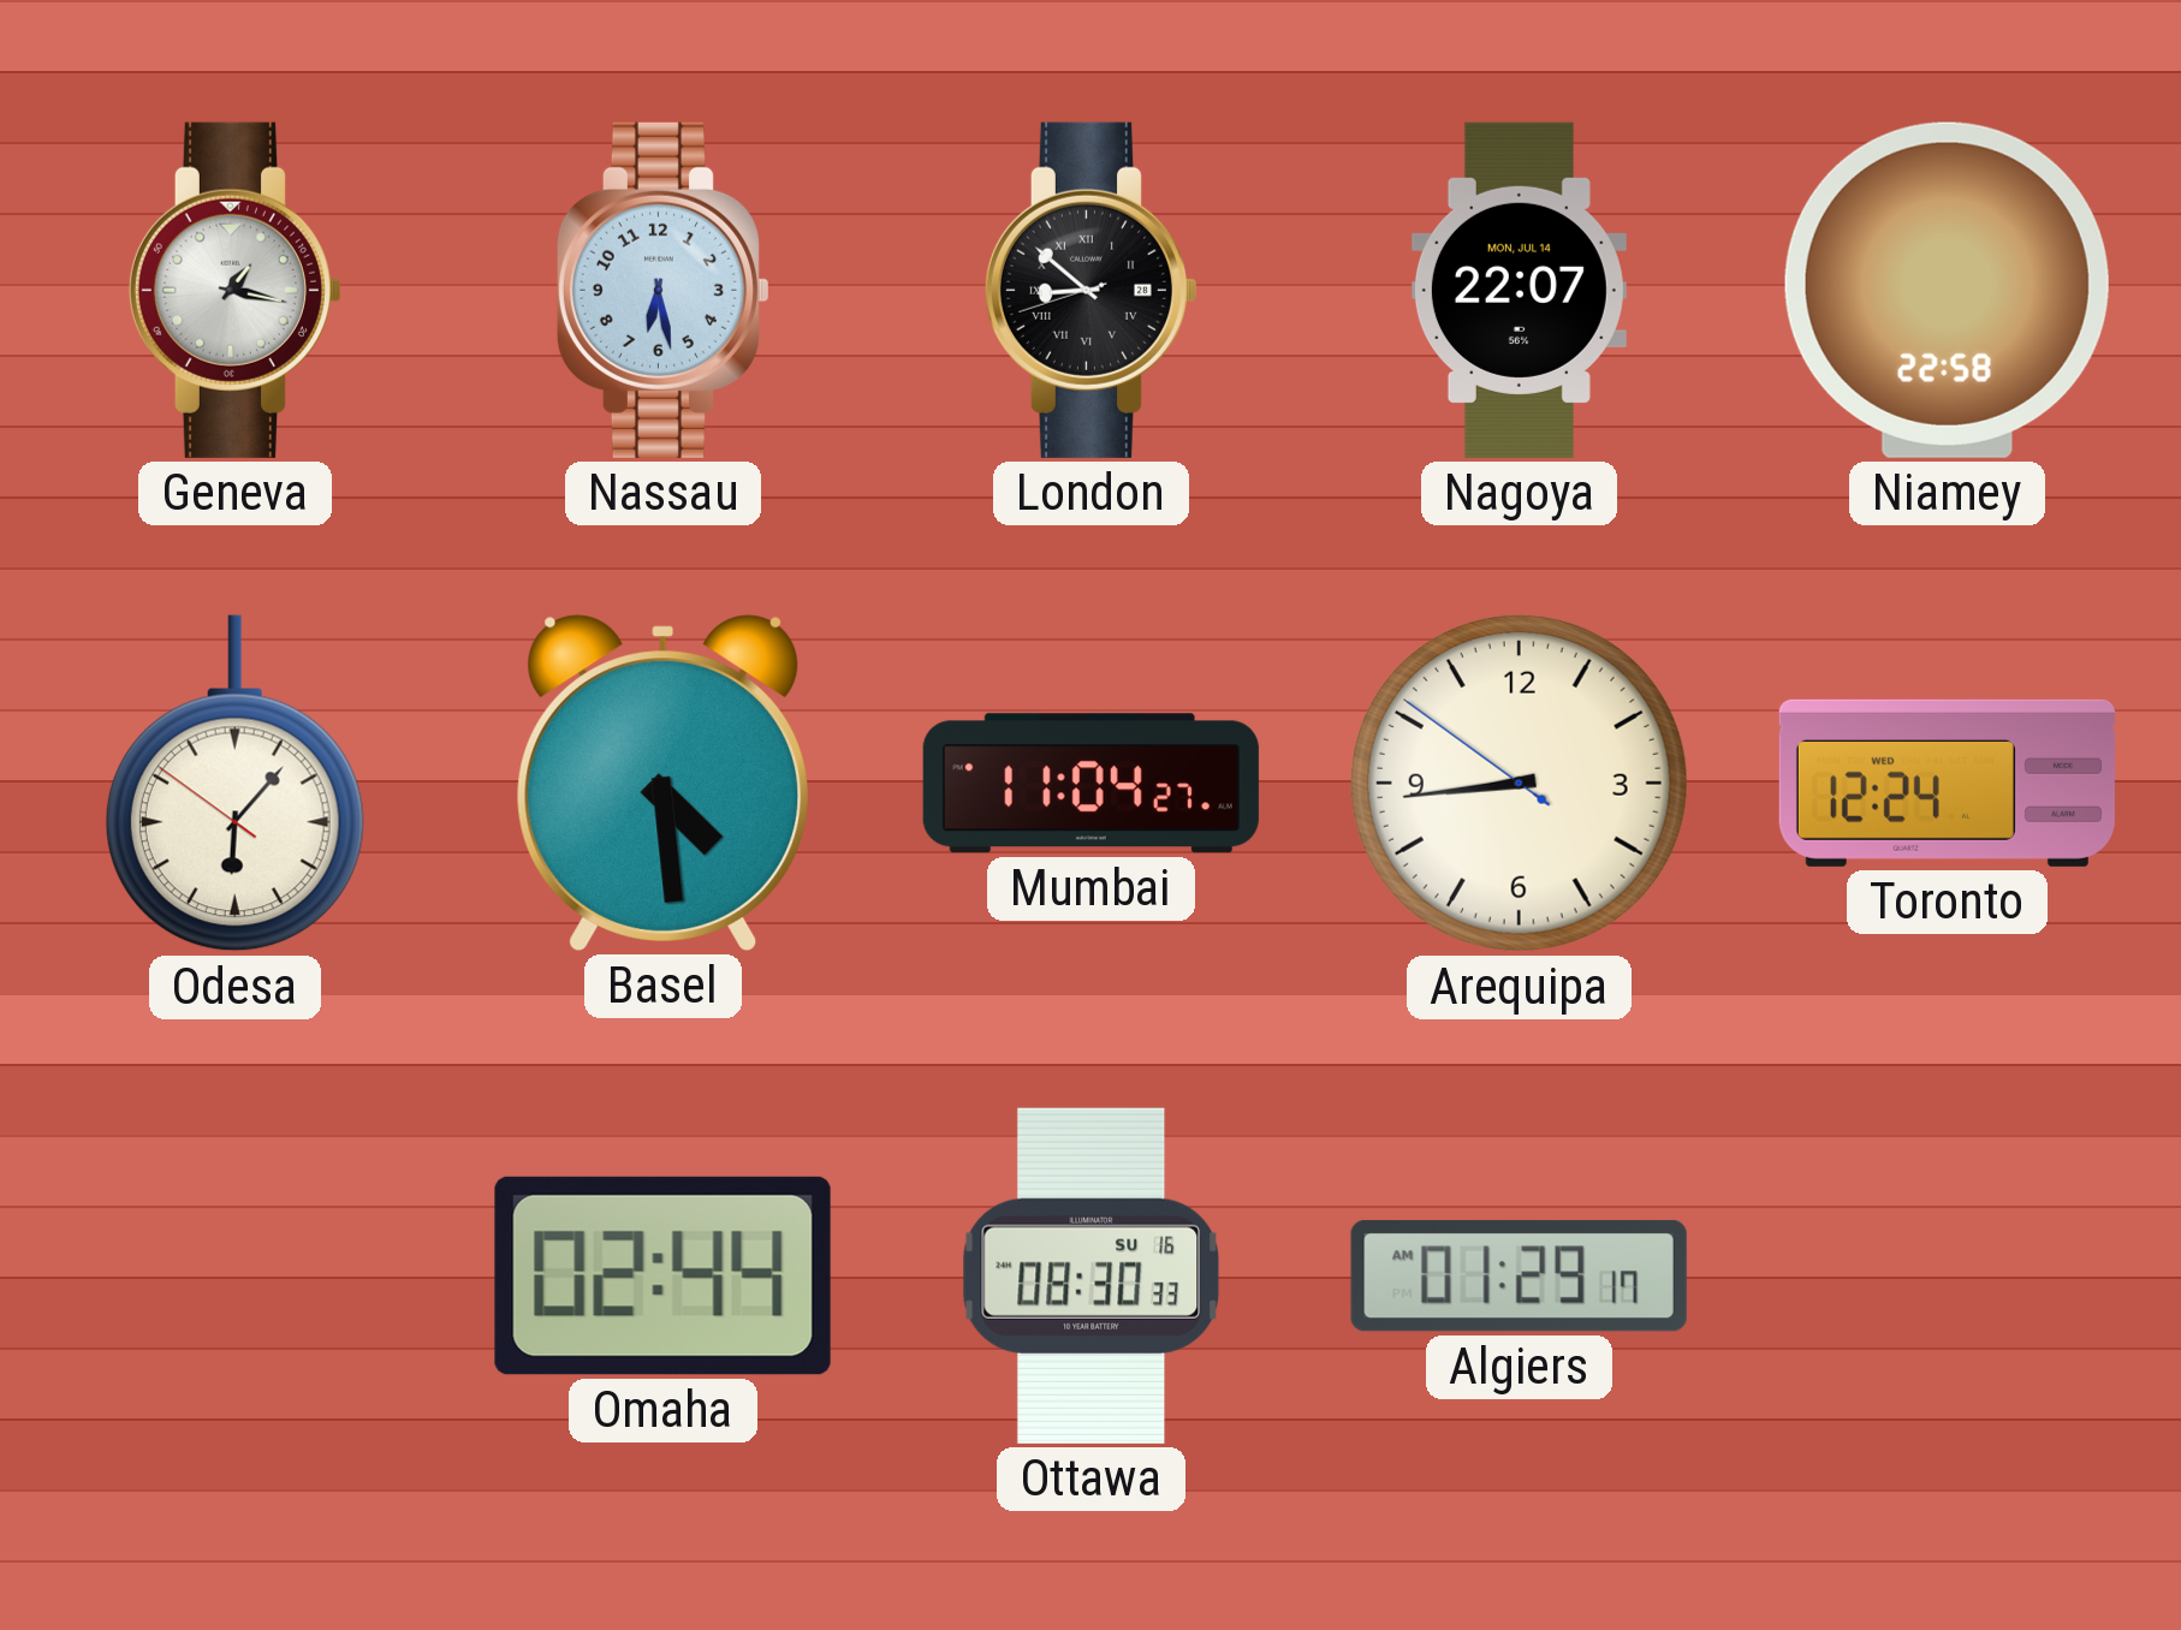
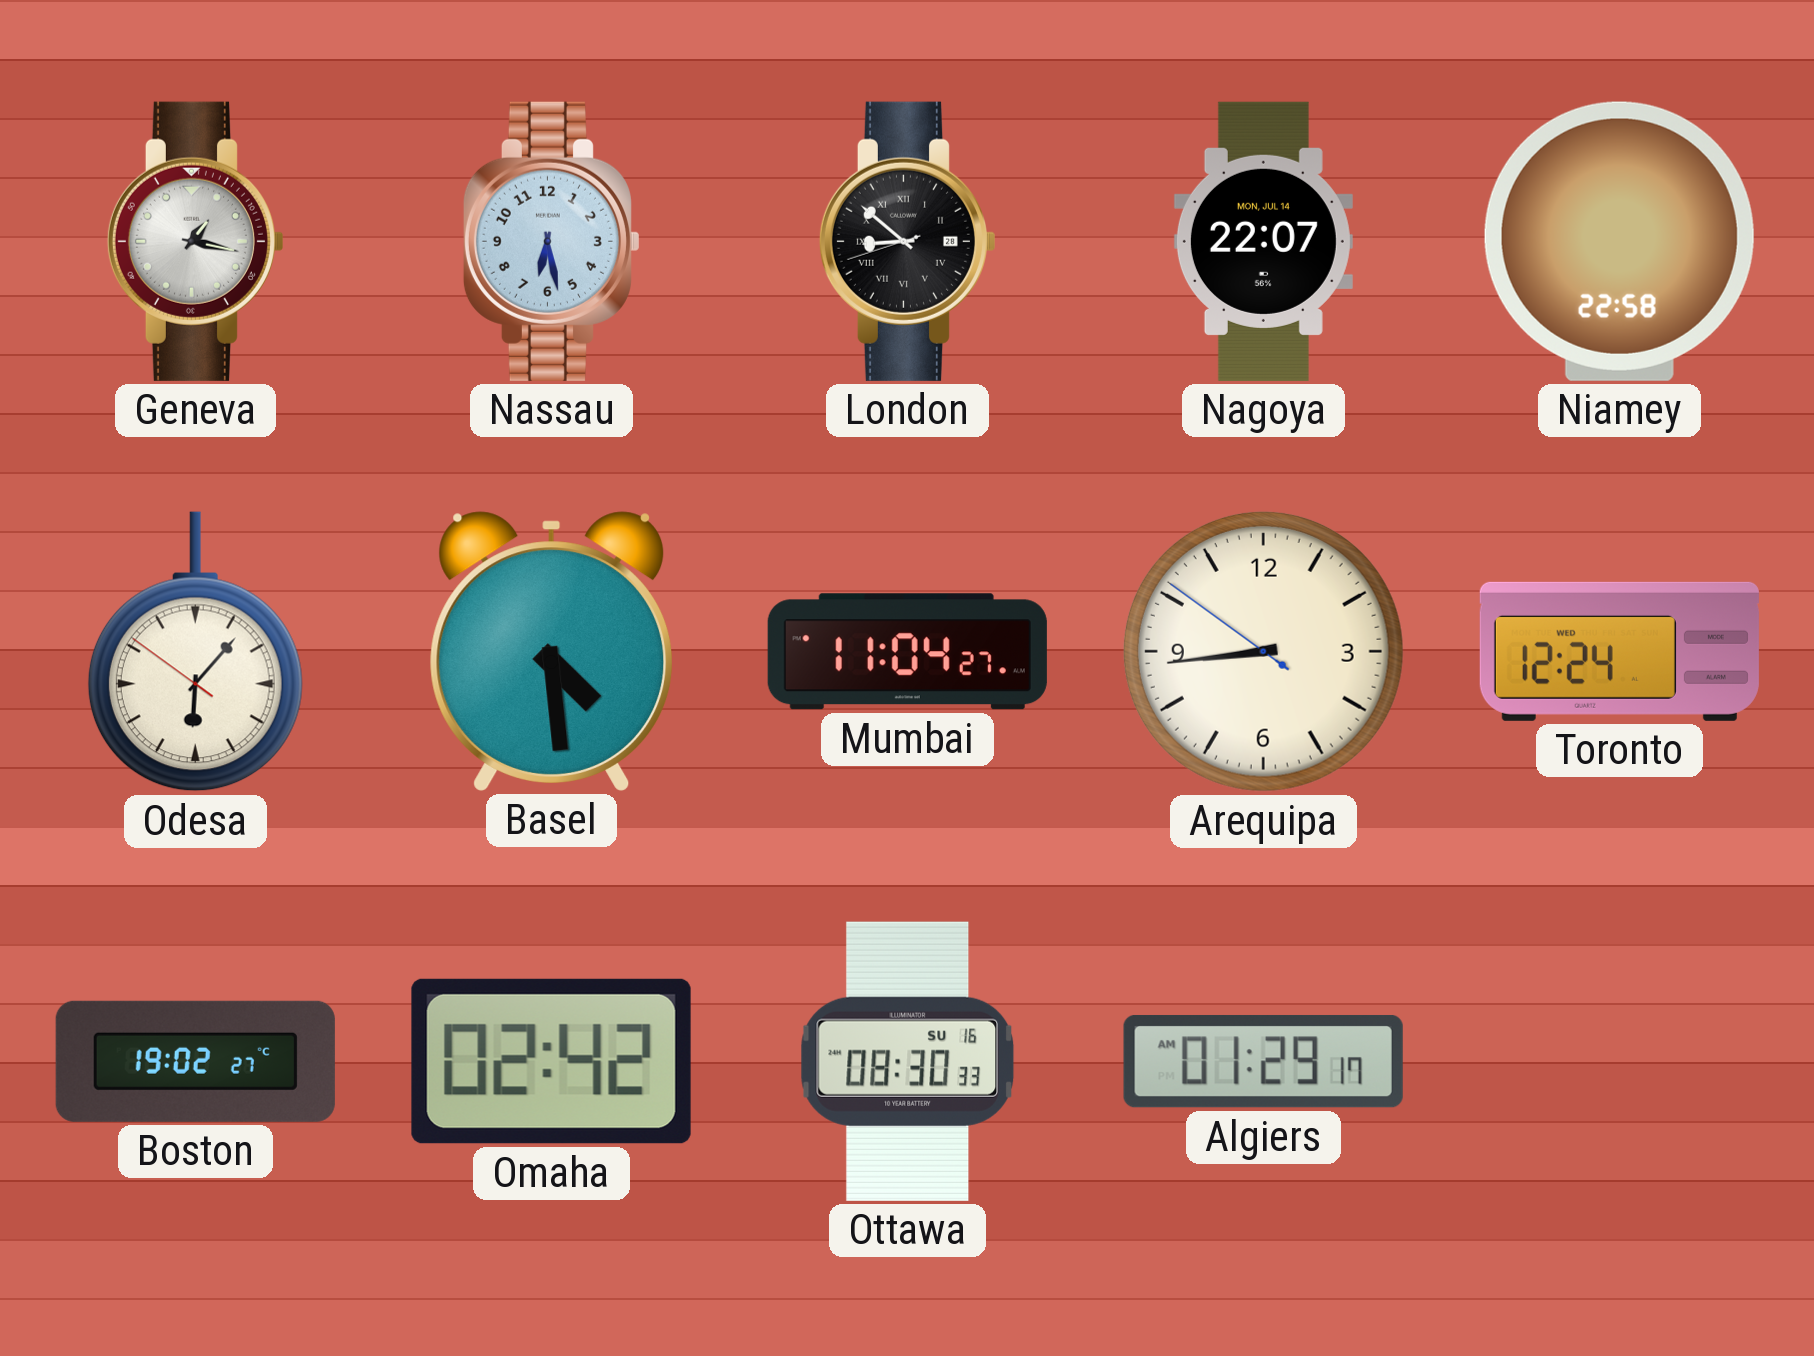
Boston: none -> 19:02
Omaha: 02:44 -> 02:42
